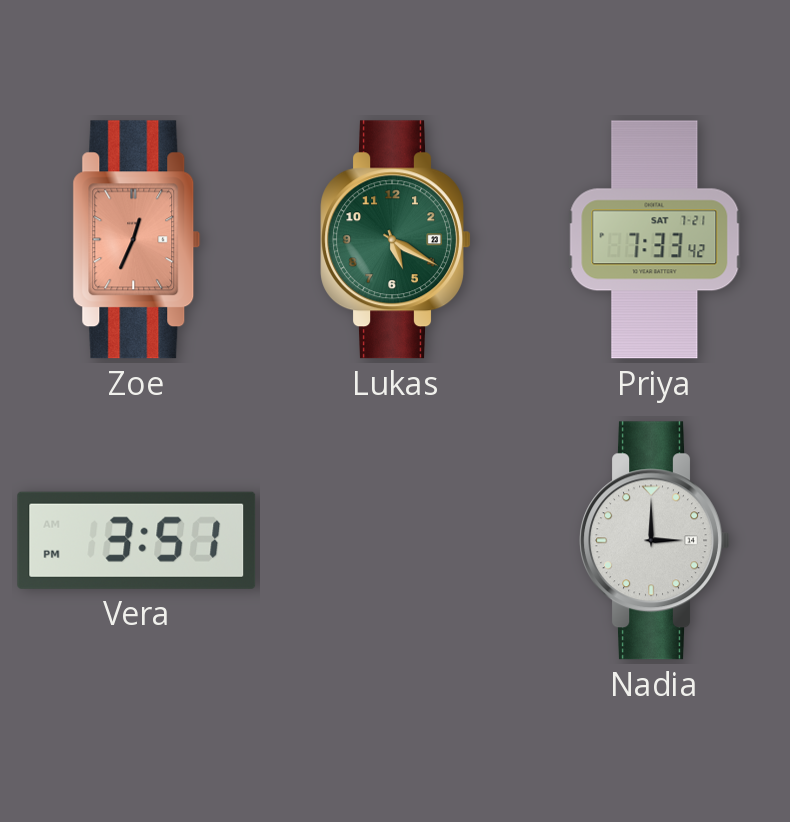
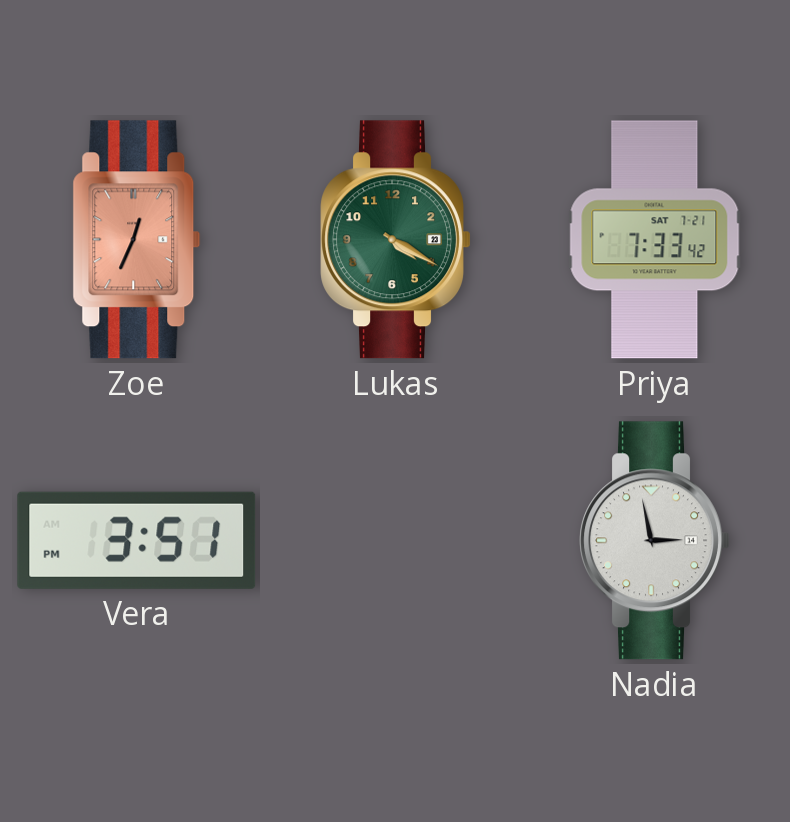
Lukas: 5:20 -> 4:20
Nadia: 3:00 -> 2:58
